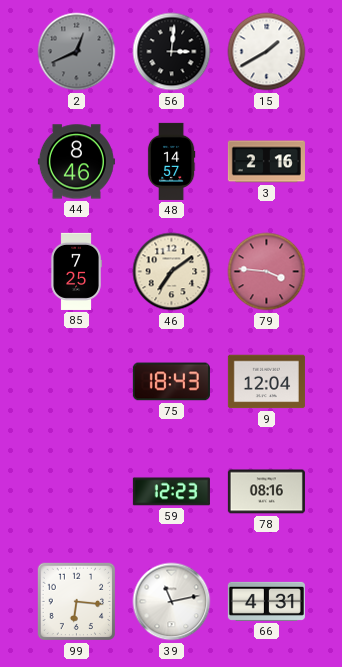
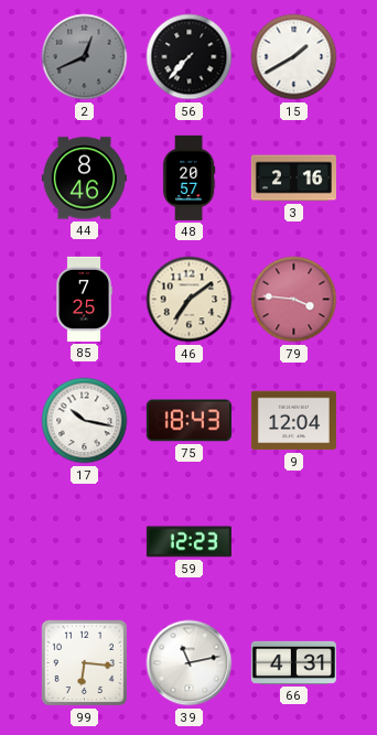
56: 3:01 -> 7:37
48: 14:57 -> 20:57
17: none -> 10:17
78: 08:16 -> none
